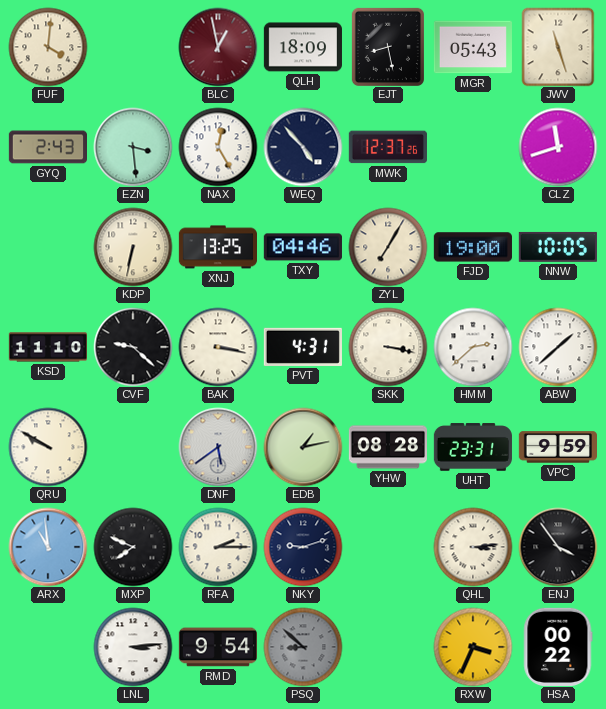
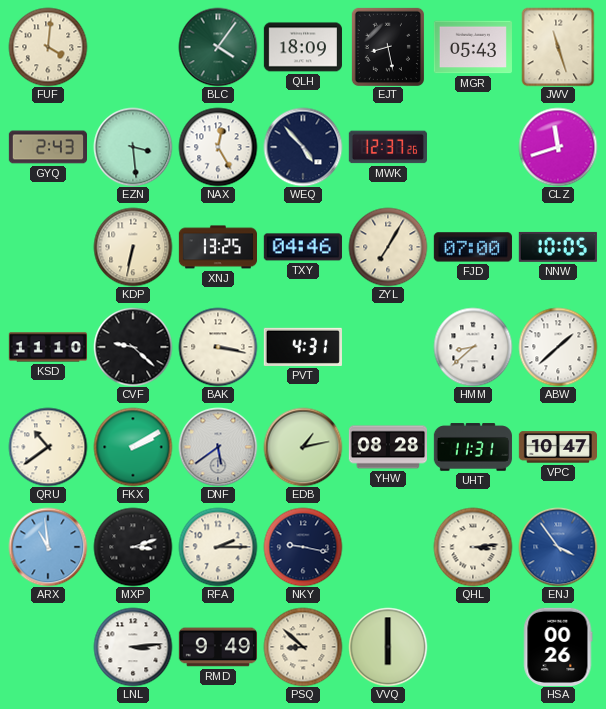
BLC: 12:58 -> 4:06
BLC dial: burgundy -> green
FJD: 19:00 -> 07:00
SKK: 3:17 -> none
HMM: 2:38 -> 8:38
QRU: 9:50 -> 10:39
FKX: none -> 2:10
UHT: 23:31 -> 11:31
VPC: 9:59 -> 10:47
MXP: 7:49 -> 3:12
NKY: 9:12 -> 9:17
ENJ dial: black -> blue
RMD: 9:54 -> 9:49
PSQ dial: grey -> cream
VVQ: none -> 6:00
RXW: 3:34 -> none
HSA: 00:22 -> 00:26
